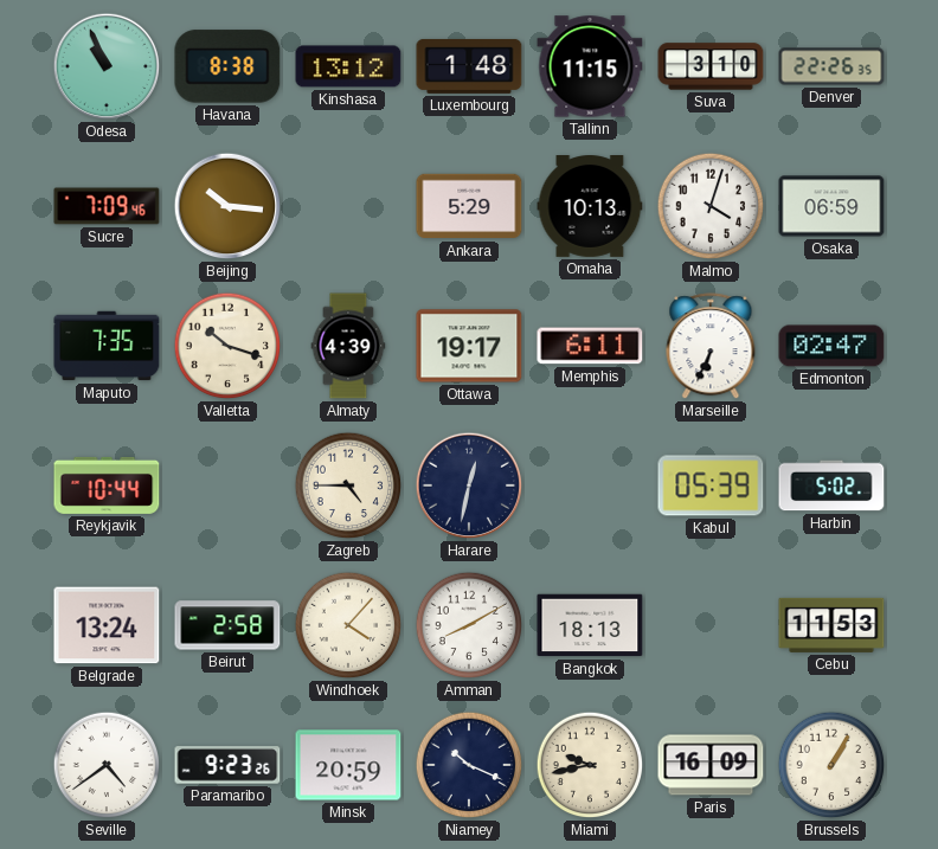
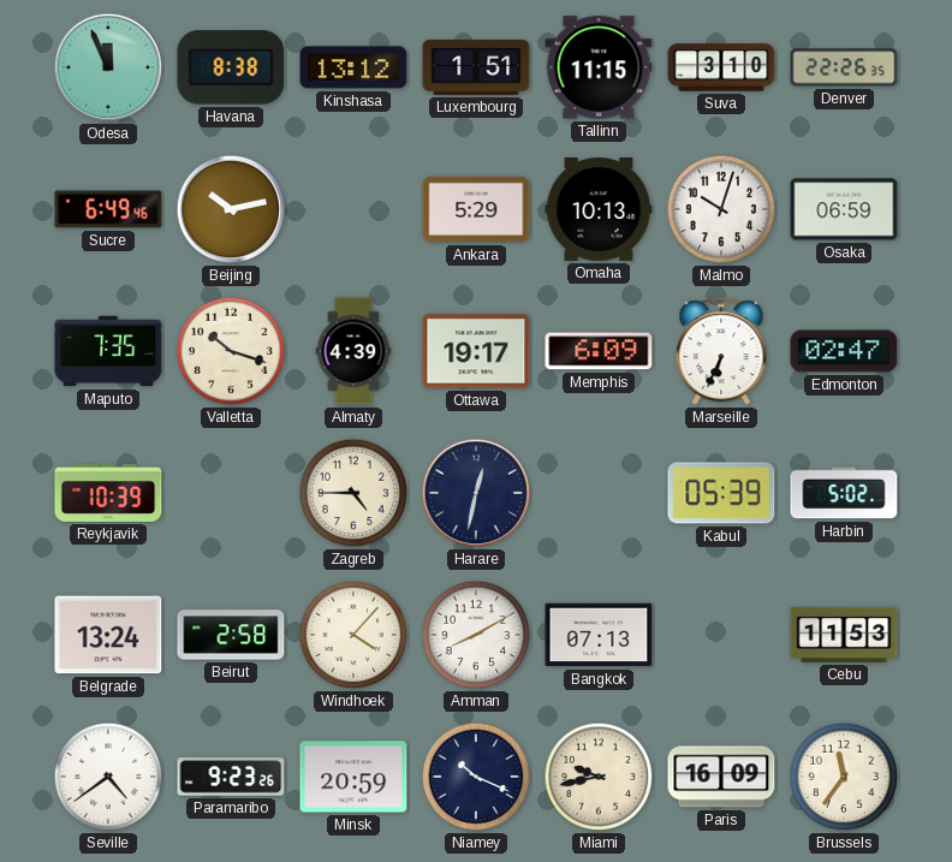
Odesa: 10:56 -> 11:56
Luxembourg: 1:48 -> 1:51
Sucre: 7:09 -> 6:49
Beijing: 10:16 -> 10:13
Malmo: 4:03 -> 10:03
Memphis: 6:11 -> 6:09
Reykjavik: 10:44 -> 10:39
Bangkok: 18:13 -> 07:13
Brussels: 1:05 -> 11:36
